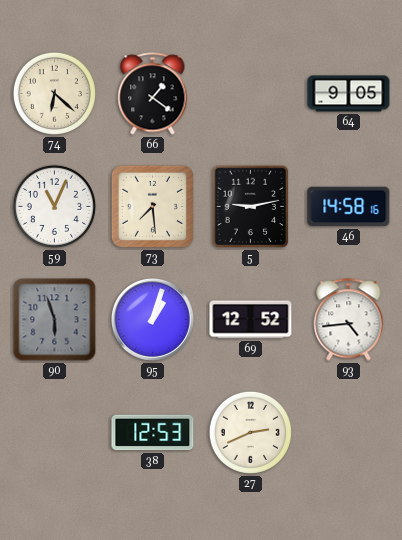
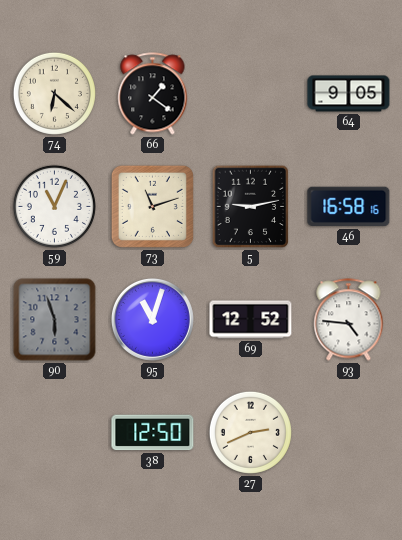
73: 7:29 -> 11:12
46: 14:58 -> 16:58
95: 1:03 -> 11:03
93: 4:44 -> 4:46
38: 12:53 -> 12:50
